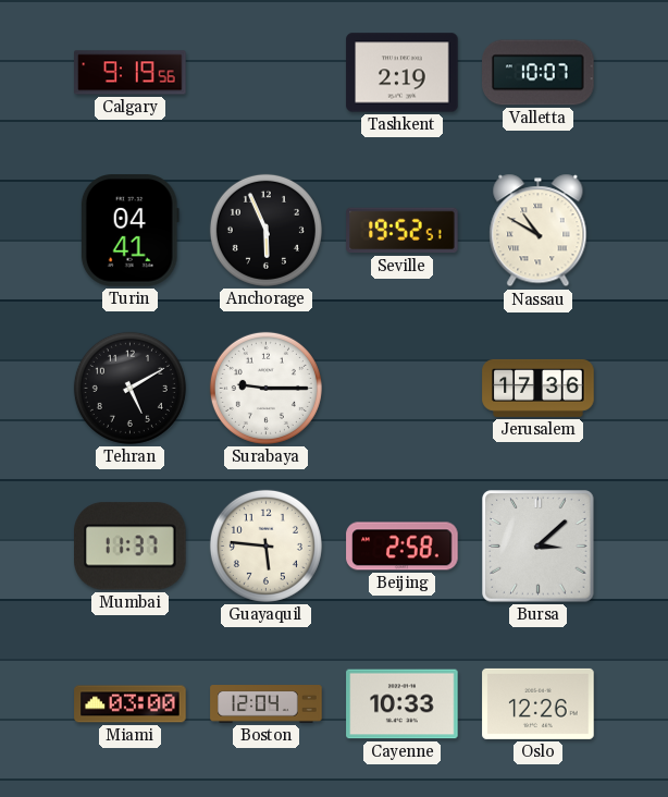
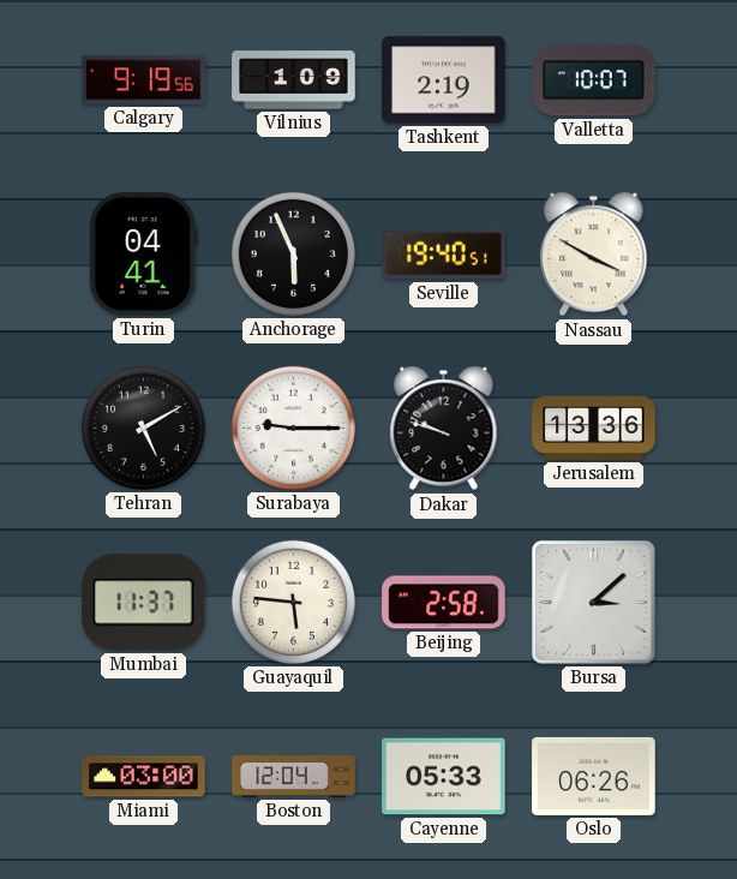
Vilnius: none -> 1:09
Seville: 19:52 -> 19:40
Nassau: 10:50 -> 3:50
Dakar: none -> 9:48
Jerusalem: 17:36 -> 13:36
Cayenne: 10:33 -> 05:33
Oslo: 12:26 -> 06:26
